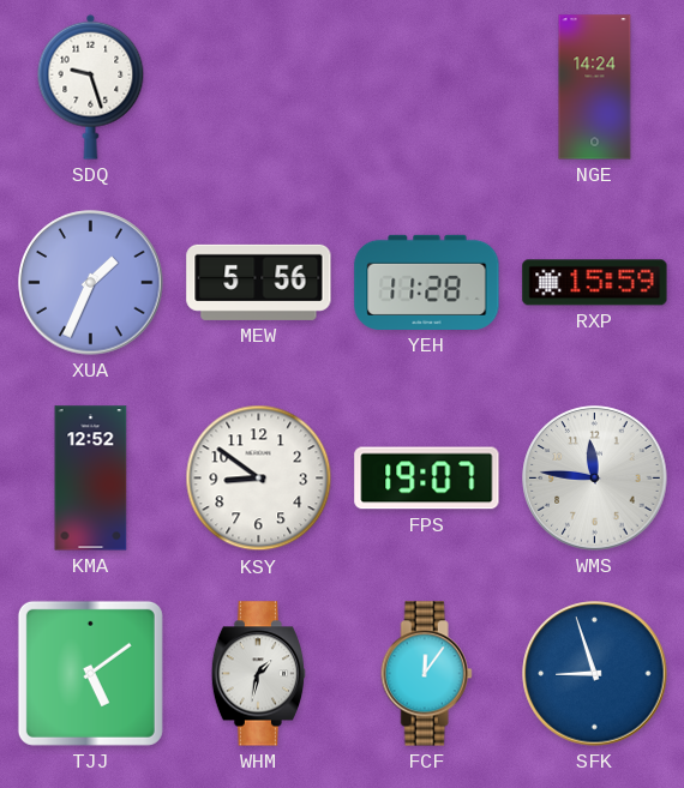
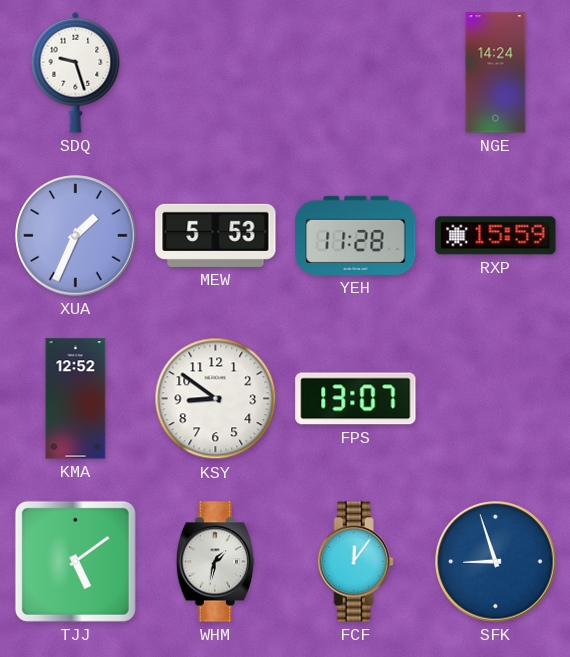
MEW: 5:56 -> 5:53
FPS: 19:07 -> 13:07
WMS: 11:46 -> none
